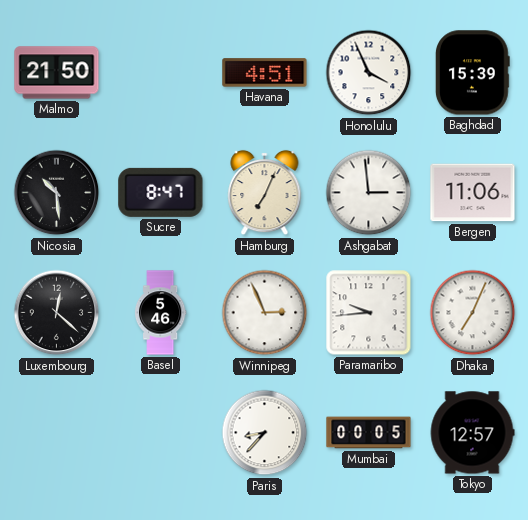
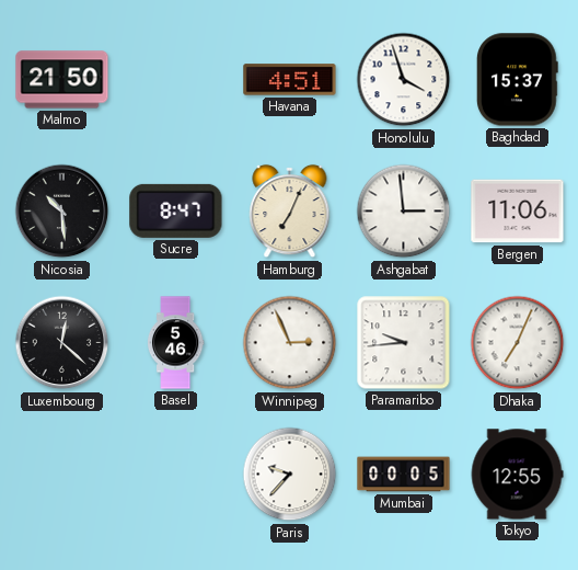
Honolulu: 3:56 -> 3:57
Baghdad: 15:39 -> 15:37
Paris: 8:37 -> 9:37
Tokyo: 12:57 -> 12:55
